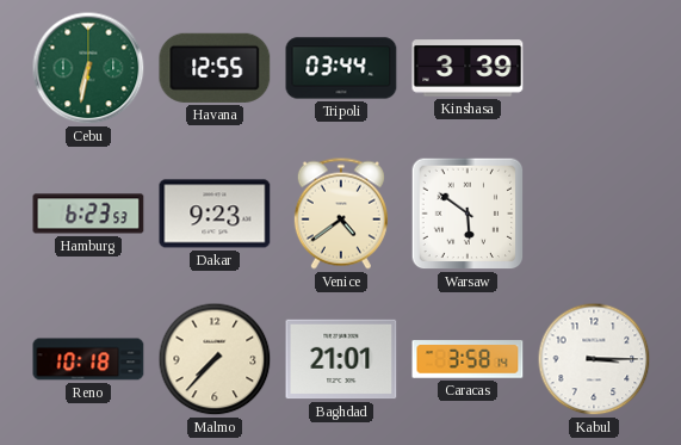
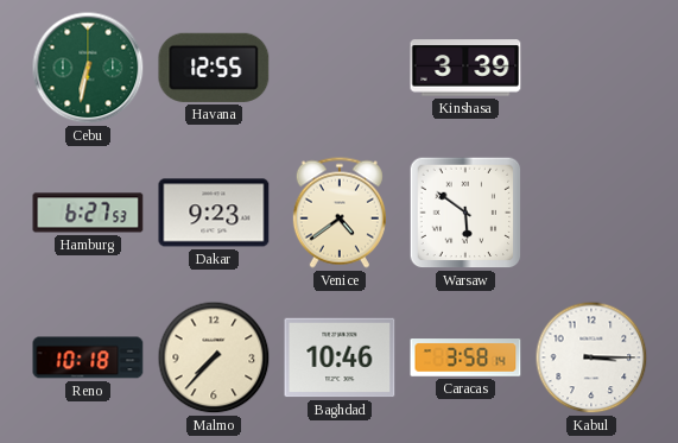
Tripoli: 03:44 -> none
Hamburg: 6:23 -> 6:27
Baghdad: 21:01 -> 10:46
